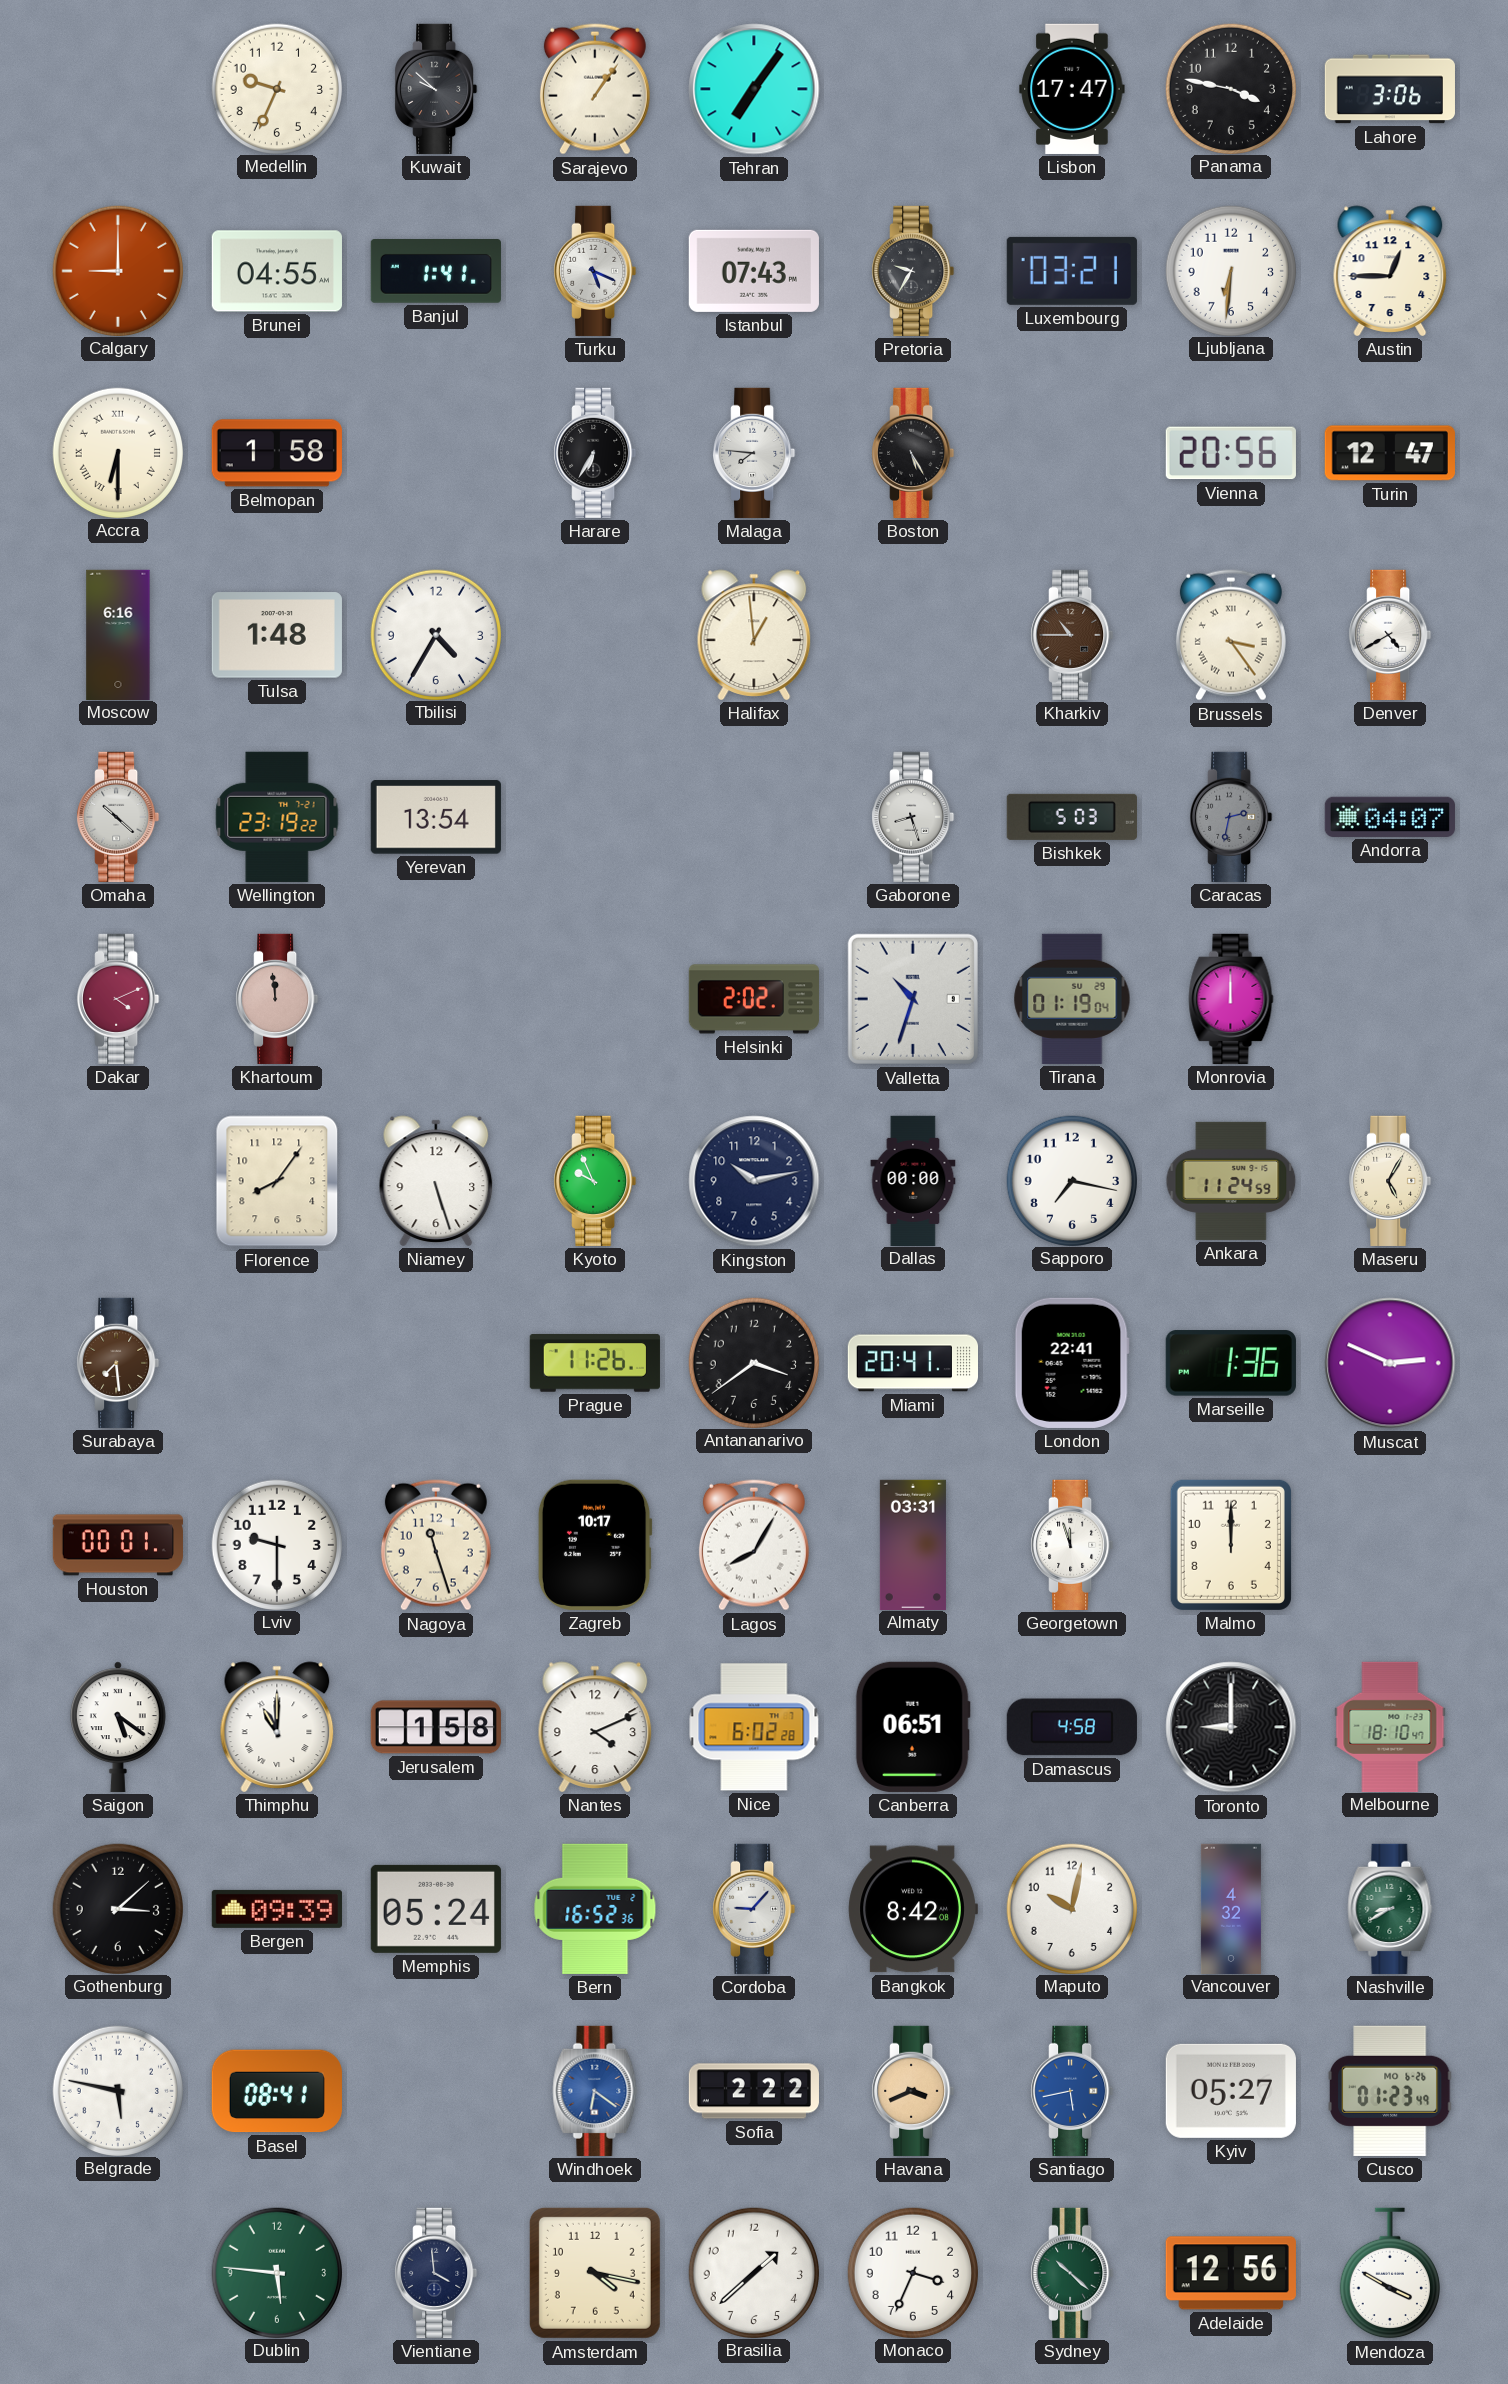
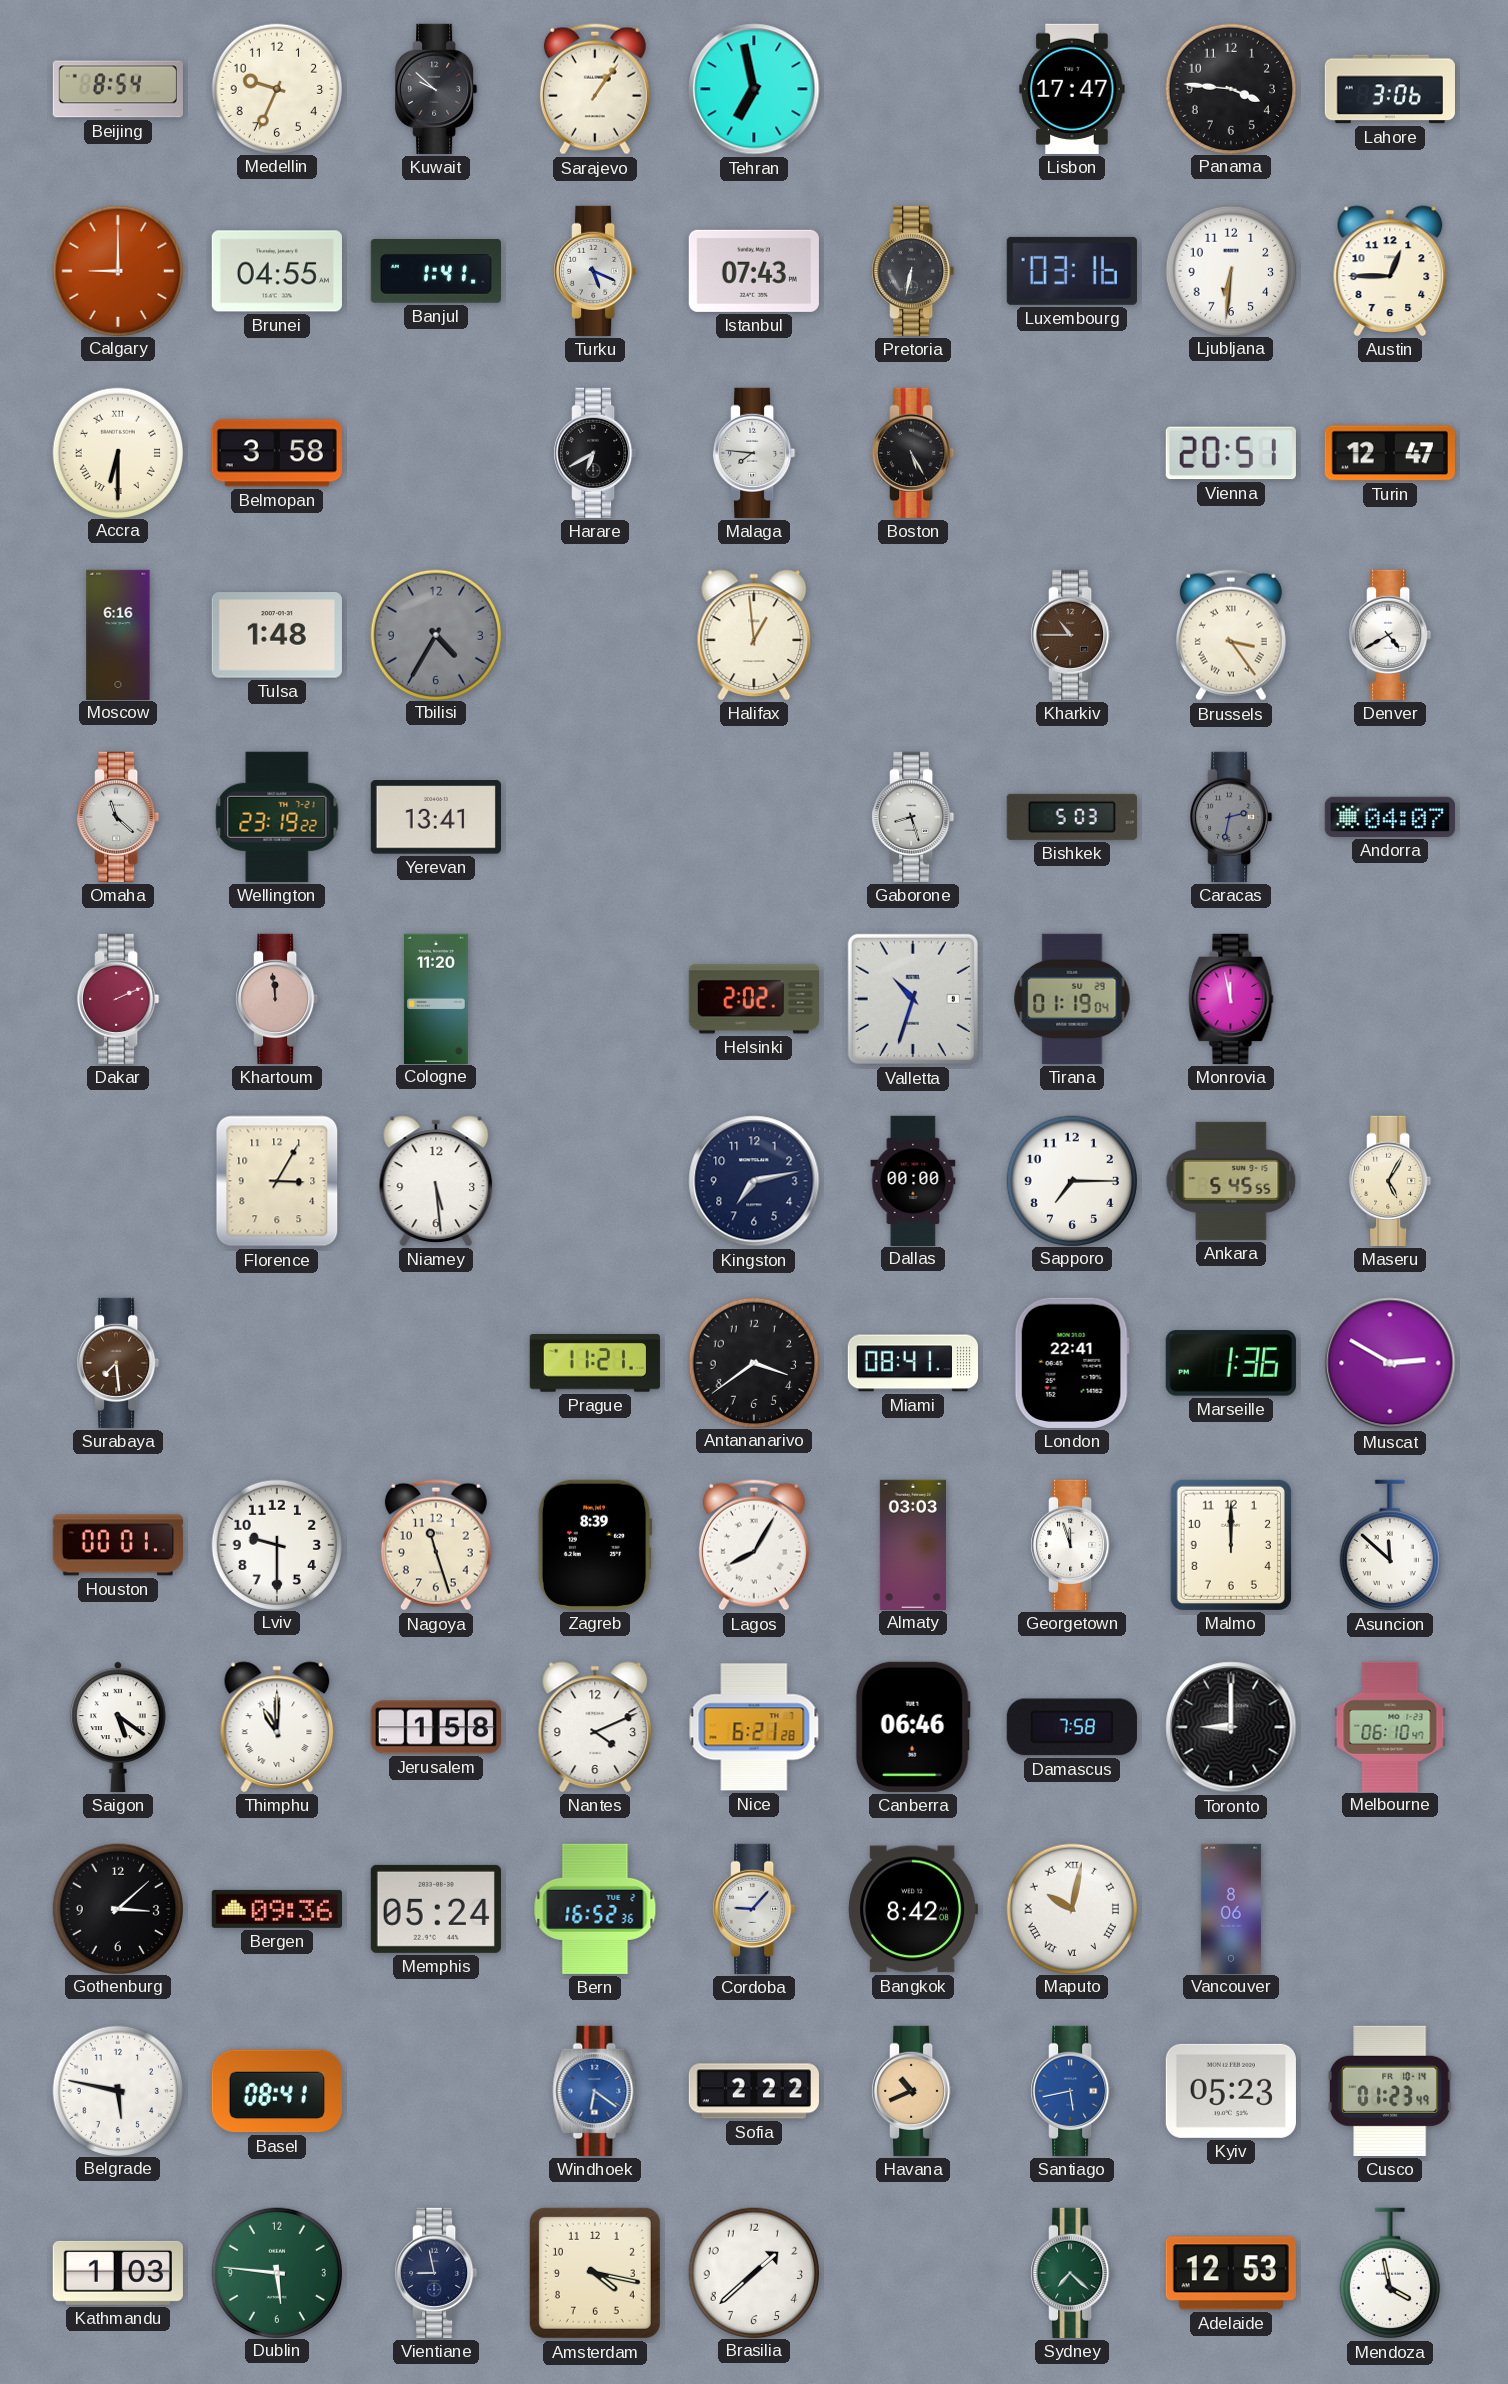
Beijing: none -> 8:54
Tehran: 7:06 -> 6:58
Panama: 3:47 -> 3:46
Pretoria: 9:35 -> 6:32
Luxembourg: 03:21 -> 03:16
Belmopan: 1:58 -> 3:58
Harare: 6:35 -> 6:40
Vienna: 20:56 -> 20:51
Tbilisi dial: white -> grey
Omaha: 10:22 -> 11:22
Yerevan: 13:54 -> 13:41
Dakar: 4:11 -> 2:11
Cologne: none -> 11:20
Monrovia: 12:00 -> 11:58
Florence: 8:06 -> 3:05
Niamey: 5:27 -> 5:29
Kyoto: 9:56 -> none
Kingston: 10:13 -> 7:13
Sapporo: 7:17 -> 7:15
Ankara: 11:24 -> 5:45
Prague: 11:26 -> 11:21
Miami: 20:41 -> 08:41
Muscat: 2:49 -> 2:50
Zagreb: 10:17 -> 8:39
Almaty: 03:31 -> 03:03
Asuncion: none -> 11:52
Nice: 6:02 -> 6:21
Canberra: 06:51 -> 06:46
Damascus: 4:58 -> 7:58
Melbourne: 18:10 -> 06:10
Bergen: 09:39 -> 09:36
Maputo numerals: Arabic -> Roman
Vancouver: 4:32 -> 8:06
Nashville: 8:40 -> none
Havana: 3:41 -> 10:41
Kyiv: 05:27 -> 05:23
Cusco date: MO 6-26 -> FR 10-14
Kathmandu: none -> 1:03
Vientiane: 3:59 -> 8:58
Monaco: 3:34 -> none
Sydney: 10:22 -> 7:22
Adelaide: 12:56 -> 12:53
Mendoza: 3:50 -> 3:58
